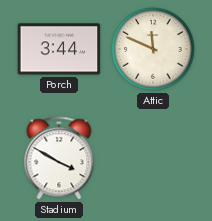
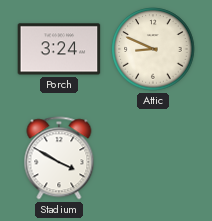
Porch: 3:44 -> 3:24
Attic: 11:49 -> 8:49
